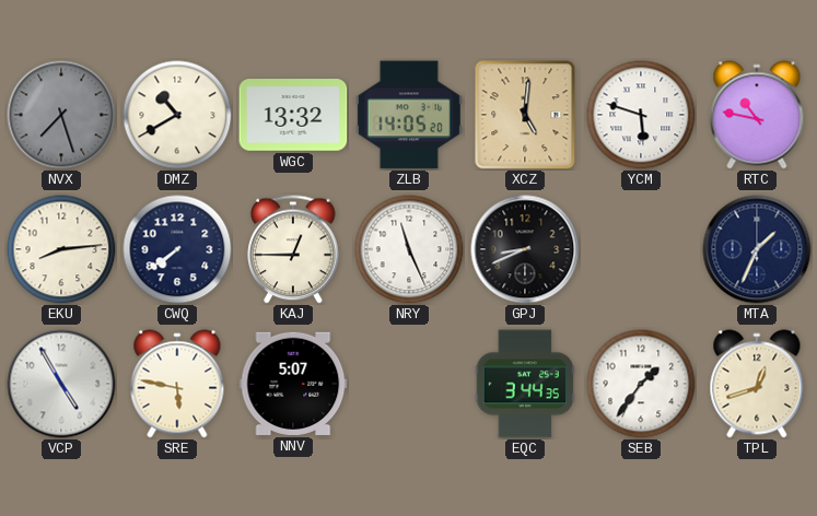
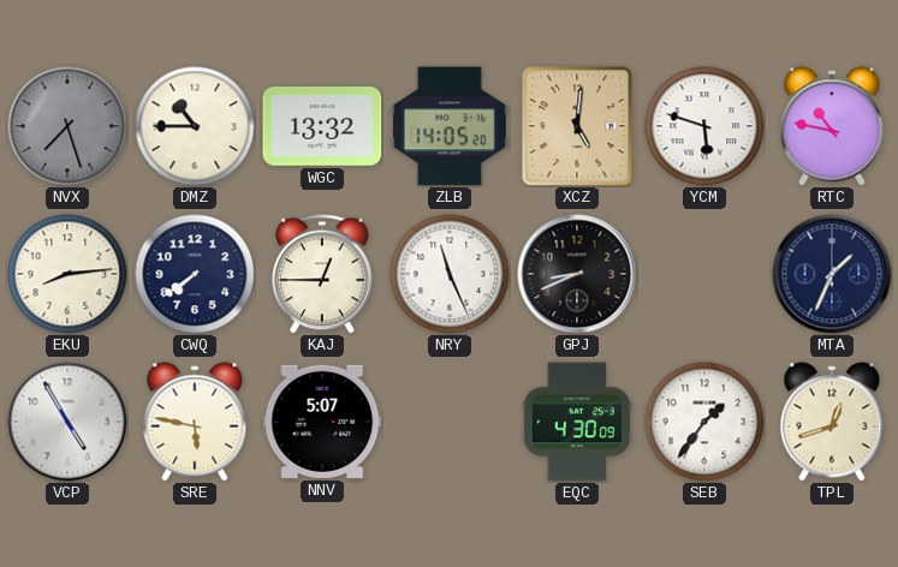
DMZ: 10:40 -> 10:45
EQC: 3:44 -> 4:30
